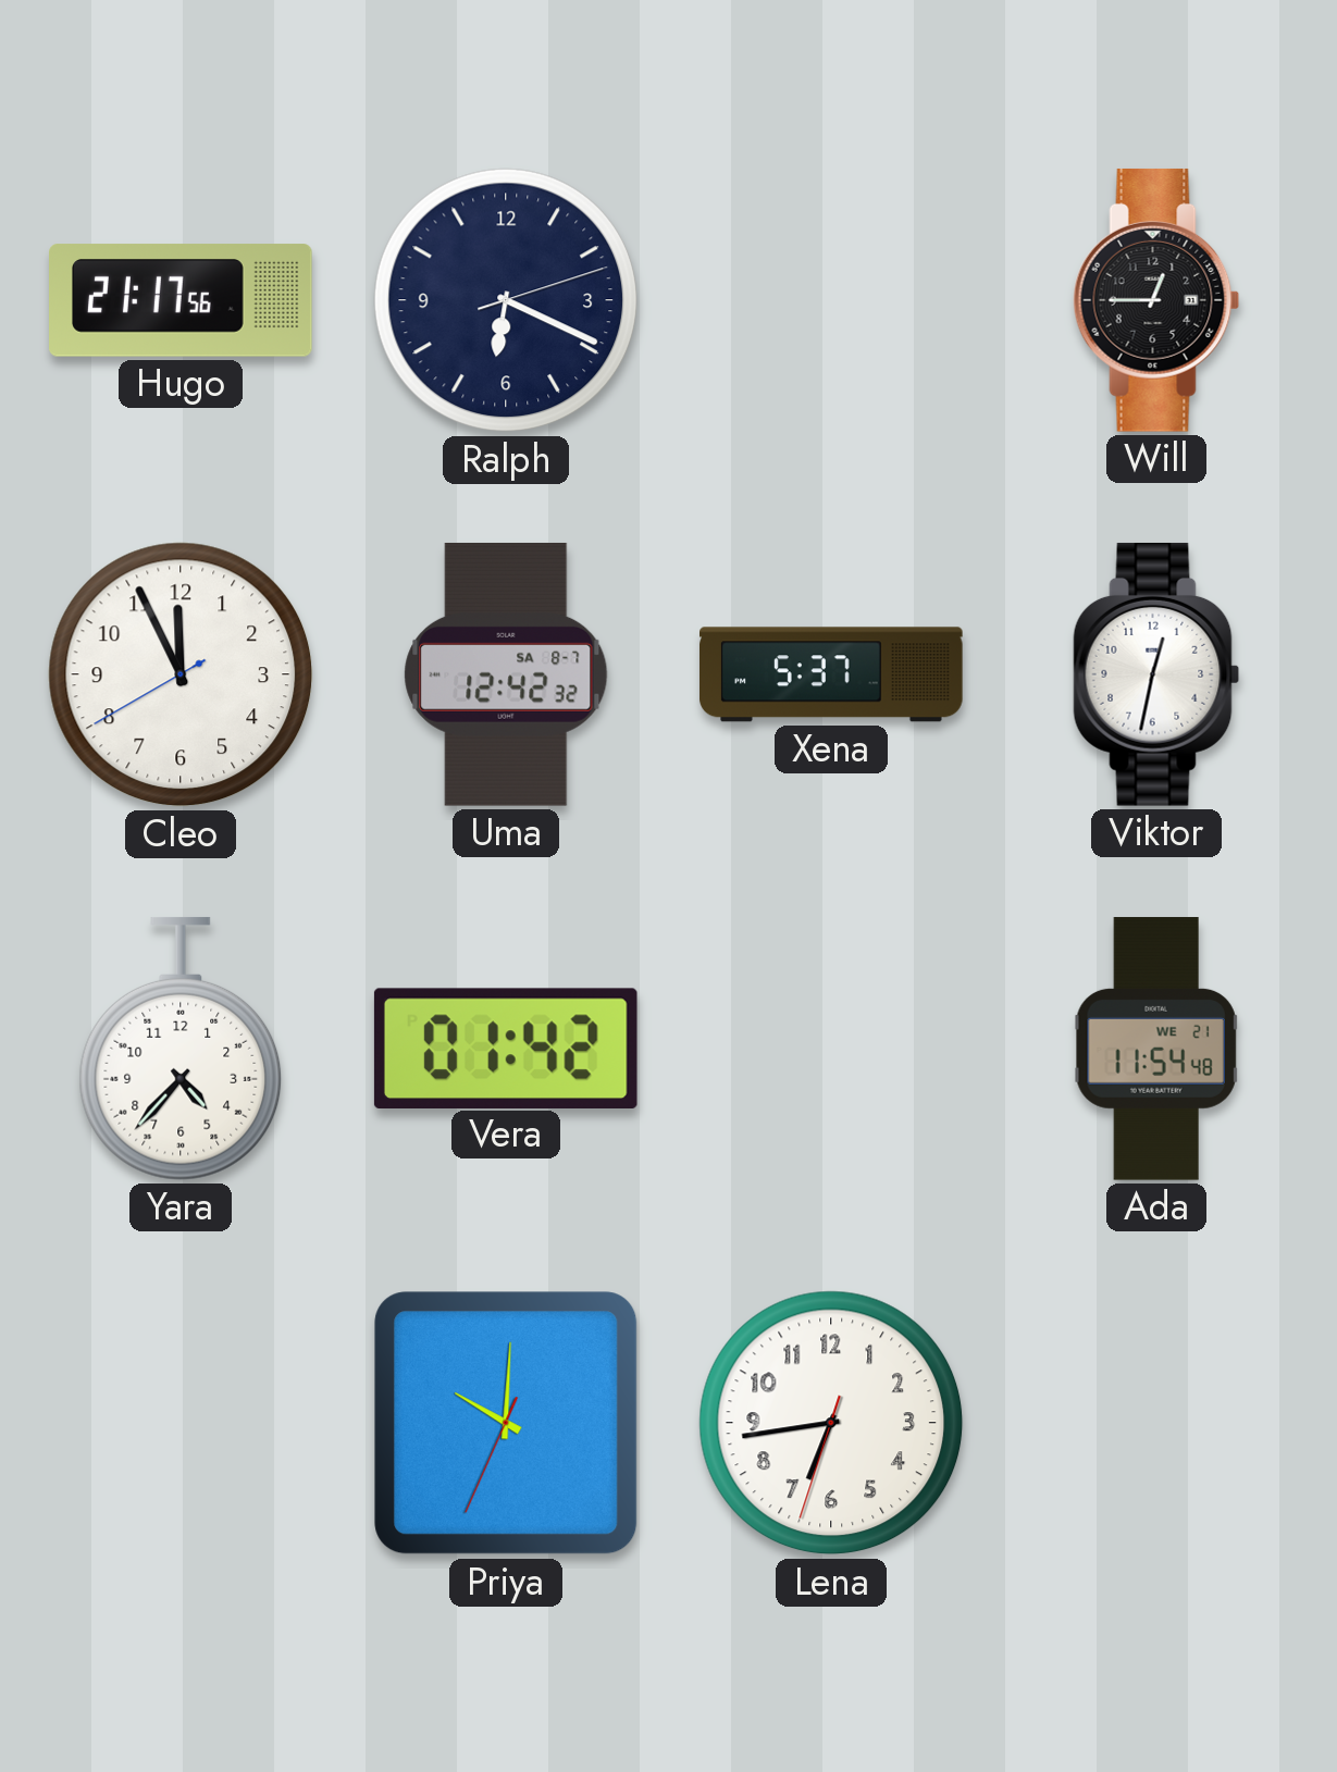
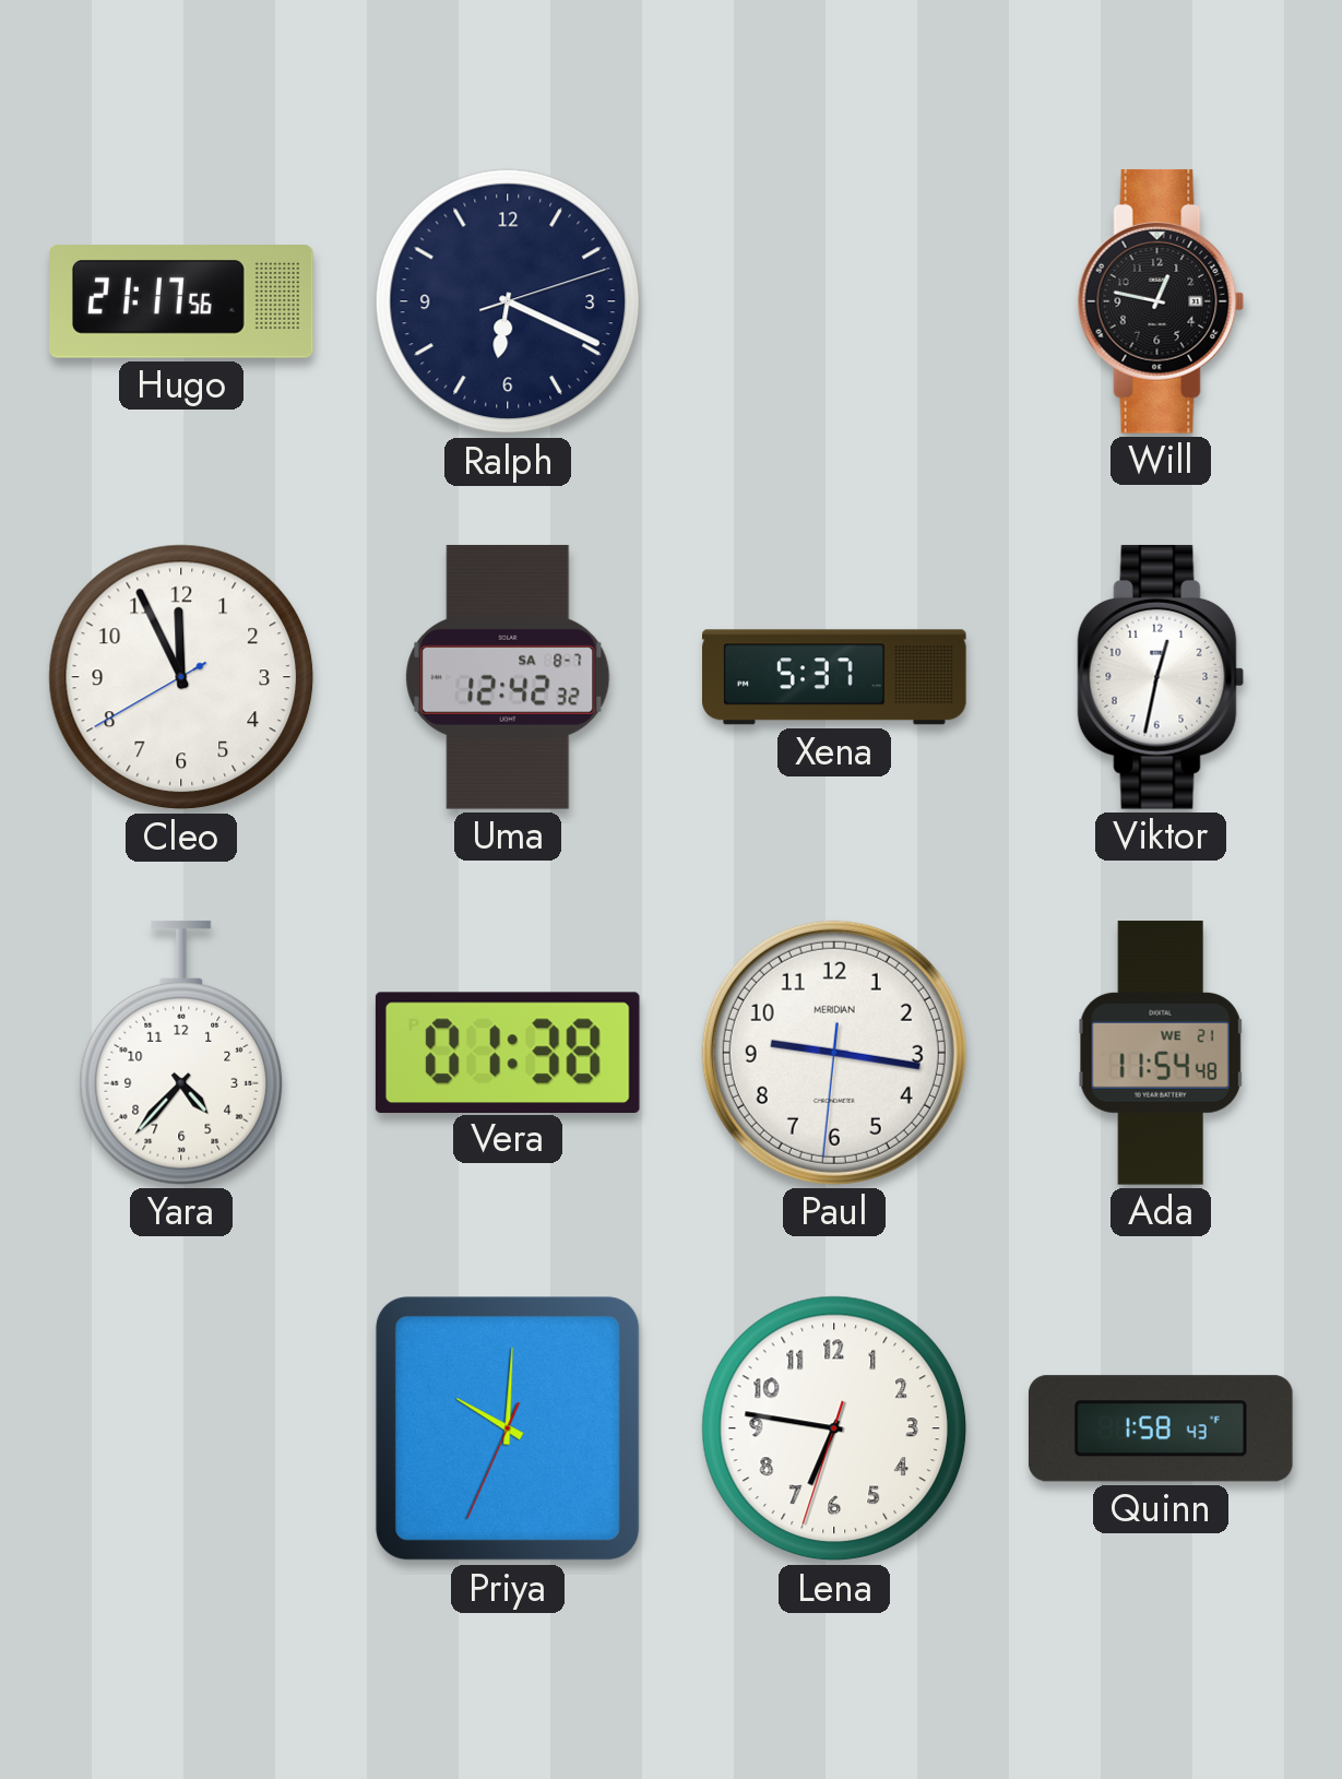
Will: 12:45 -> 12:47
Vera: 01:42 -> 01:38
Paul: none -> 9:16
Lena: 6:43 -> 6:46
Quinn: none -> 1:58
